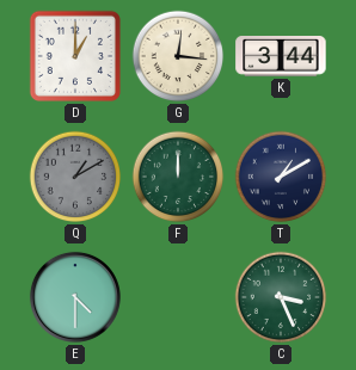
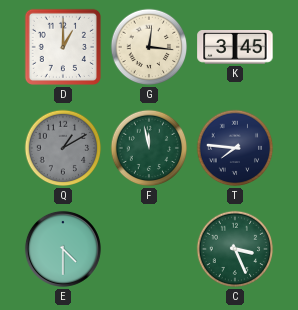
K: 3:44 -> 3:45
F: 12:00 -> 11:58
T: 1:10 -> 7:46
